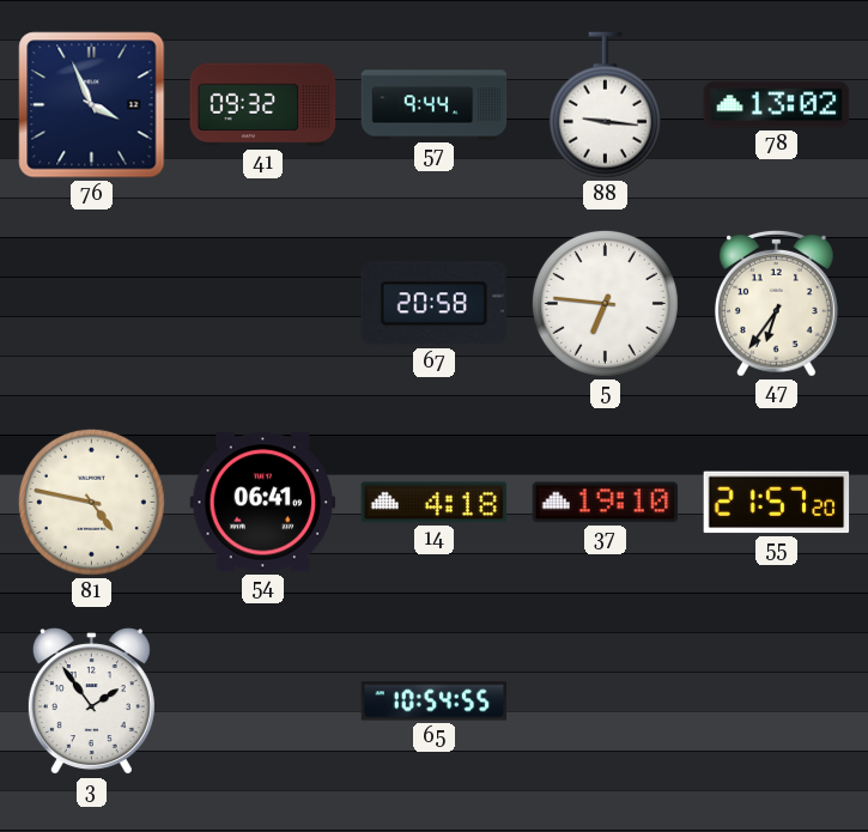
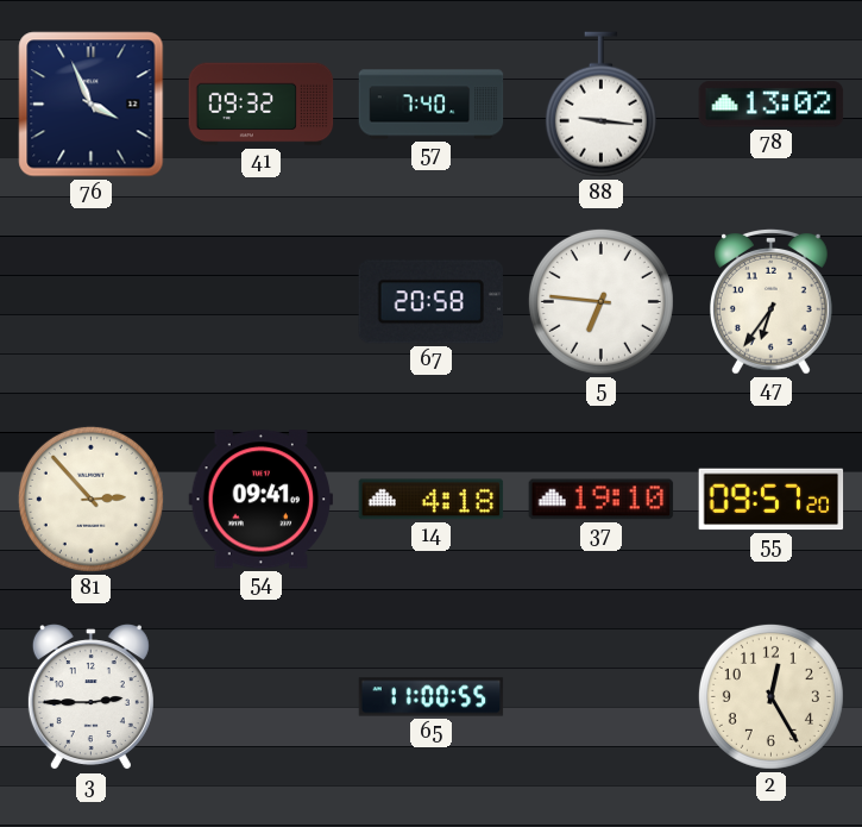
57: 9:44 -> 7:40
81: 4:47 -> 2:53
54: 06:41 -> 09:41
55: 21:57 -> 09:57
3: 1:54 -> 2:45
65: 10:54 -> 11:00
2: none -> 12:25
